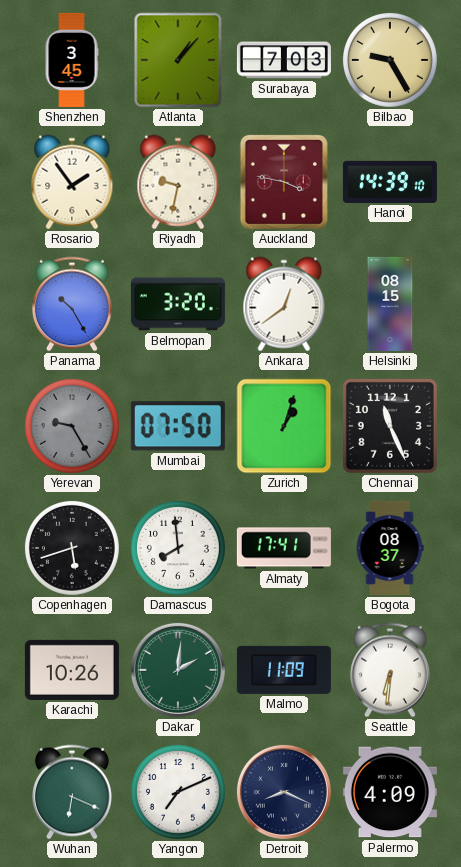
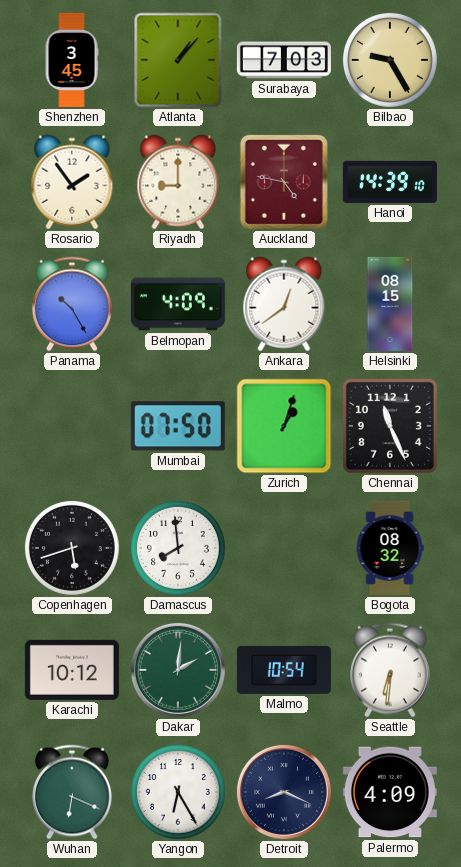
Riyadh: 9:32 -> 9:00
Auckland: 3:47 -> 4:47
Belmopan: 3:20 -> 4:09
Yerevan: 9:25 -> none
Almaty: 17:41 -> none
Bogota: 08:37 -> 08:32
Karachi: 10:26 -> 10:12
Malmo: 11:09 -> 10:54
Yangon: 7:11 -> 6:25
